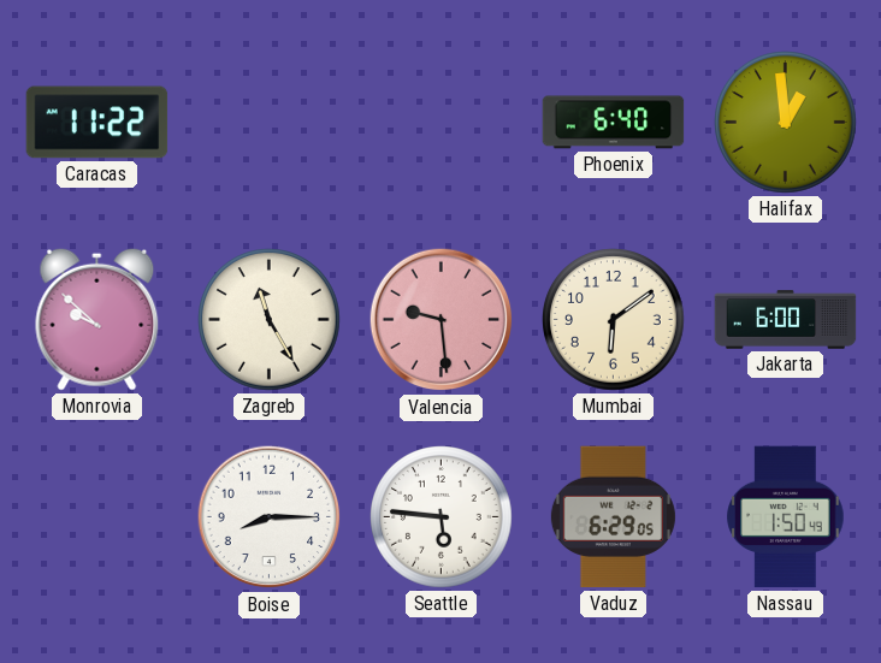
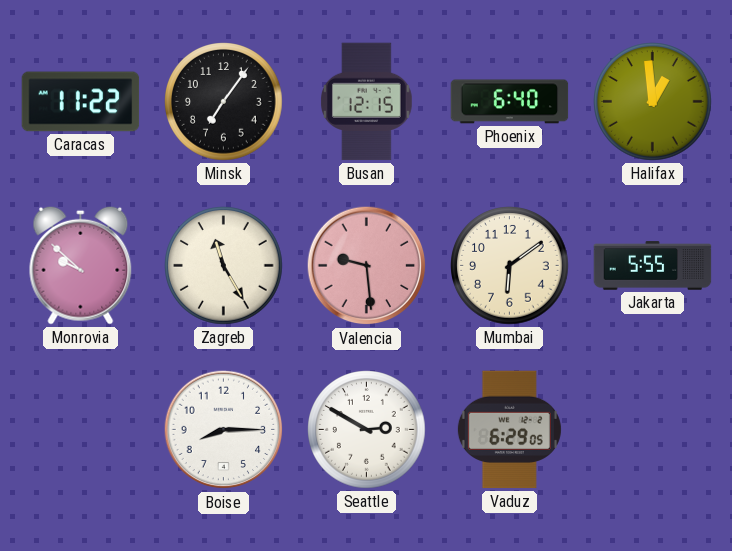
Minsk: none -> 7:06
Busan: none -> 12:15
Jakarta: 6:00 -> 5:55
Seattle: 5:46 -> 2:50
Nassau: 1:50 -> none
